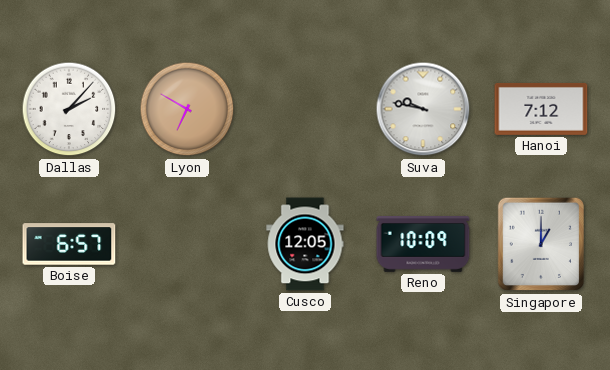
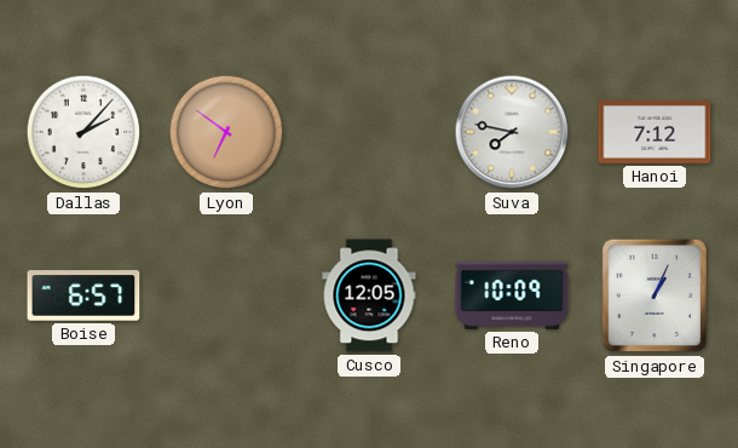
Lyon: 6:50 -> 6:51
Suva: 9:47 -> 7:47
Singapore: 1:00 -> 1:04
